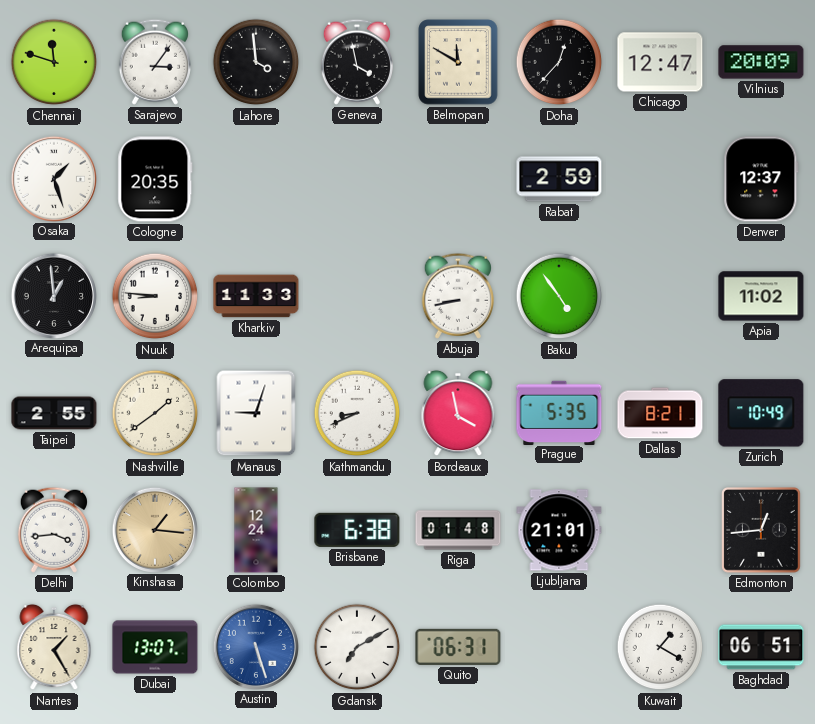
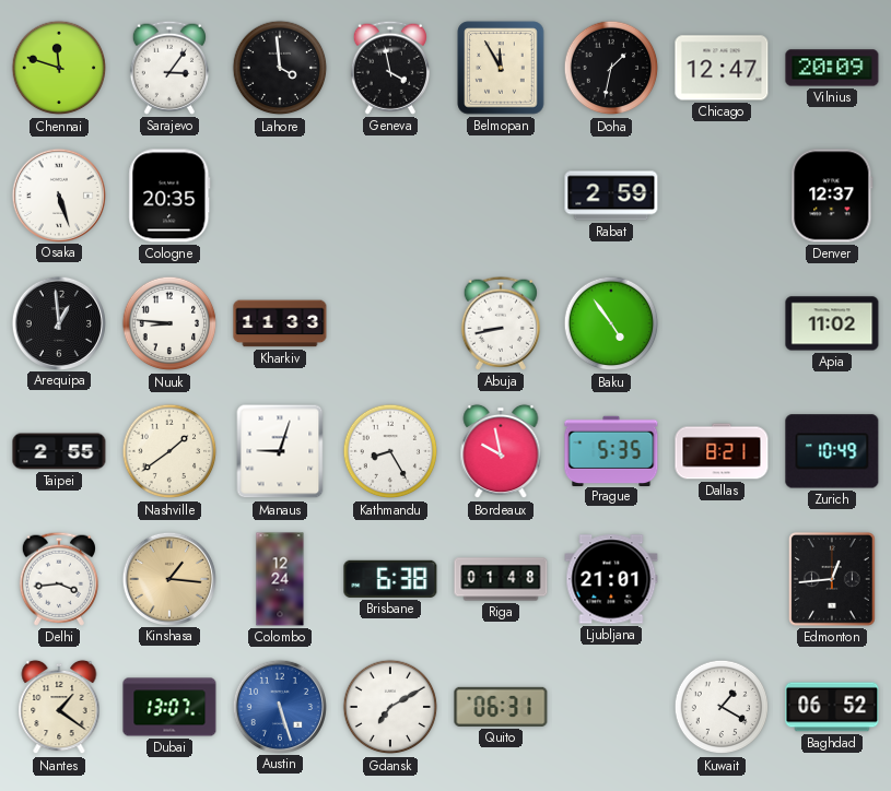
Belmopan: 11:50 -> 11:55
Doha: 12:37 -> 1:32
Osaka: 1:27 -> 5:27
Kathmandu: 8:41 -> 8:25
Bordeaux: 3:58 -> 9:58
Nantes: 1:25 -> 1:21
Baghdad: 06:51 -> 06:52
